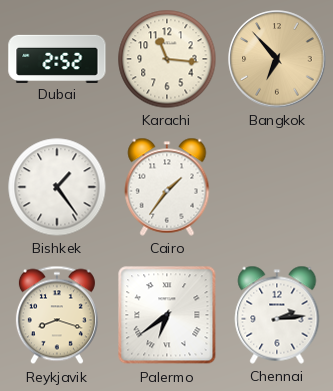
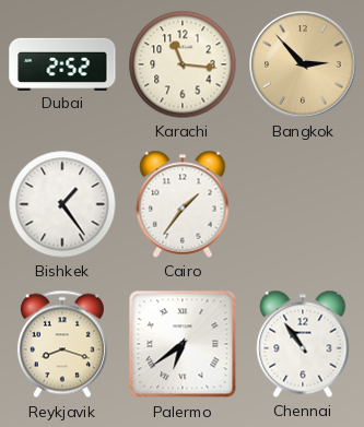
Bangkok: 6:53 -> 2:53
Chennai: 2:14 -> 10:54
